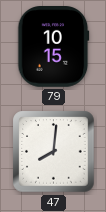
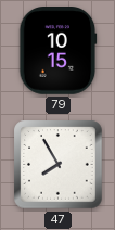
47: 8:01 -> 7:55
